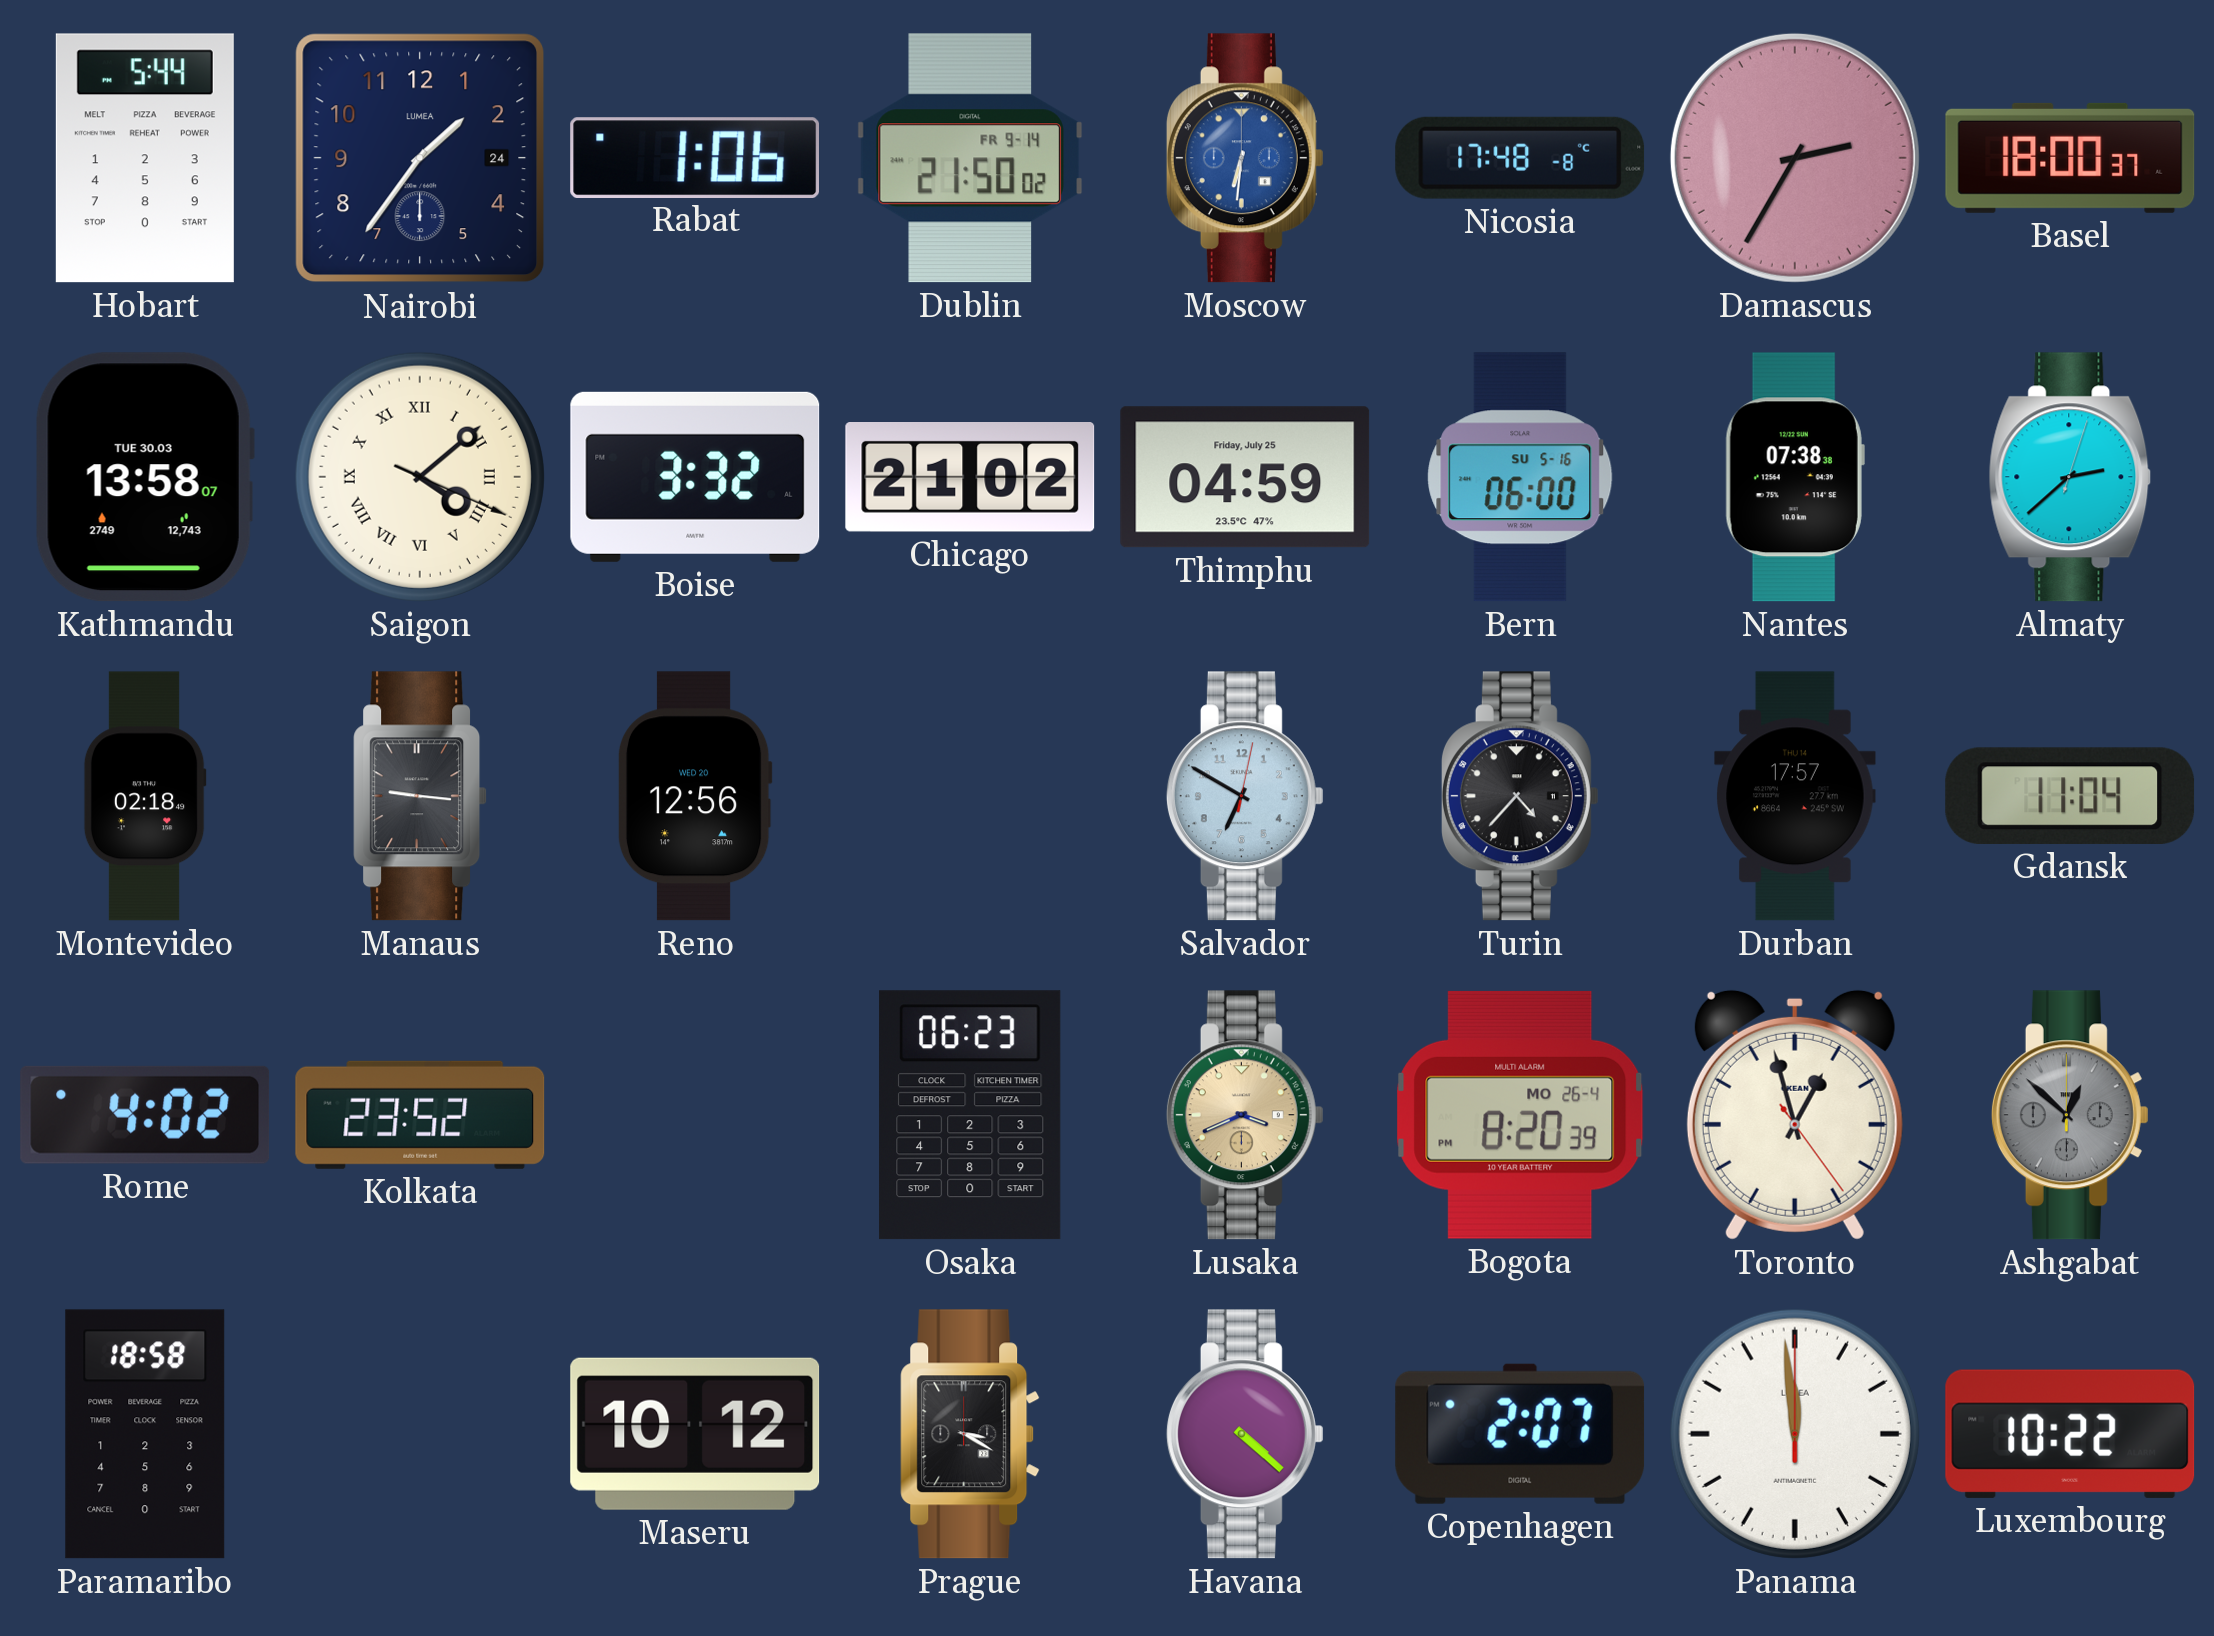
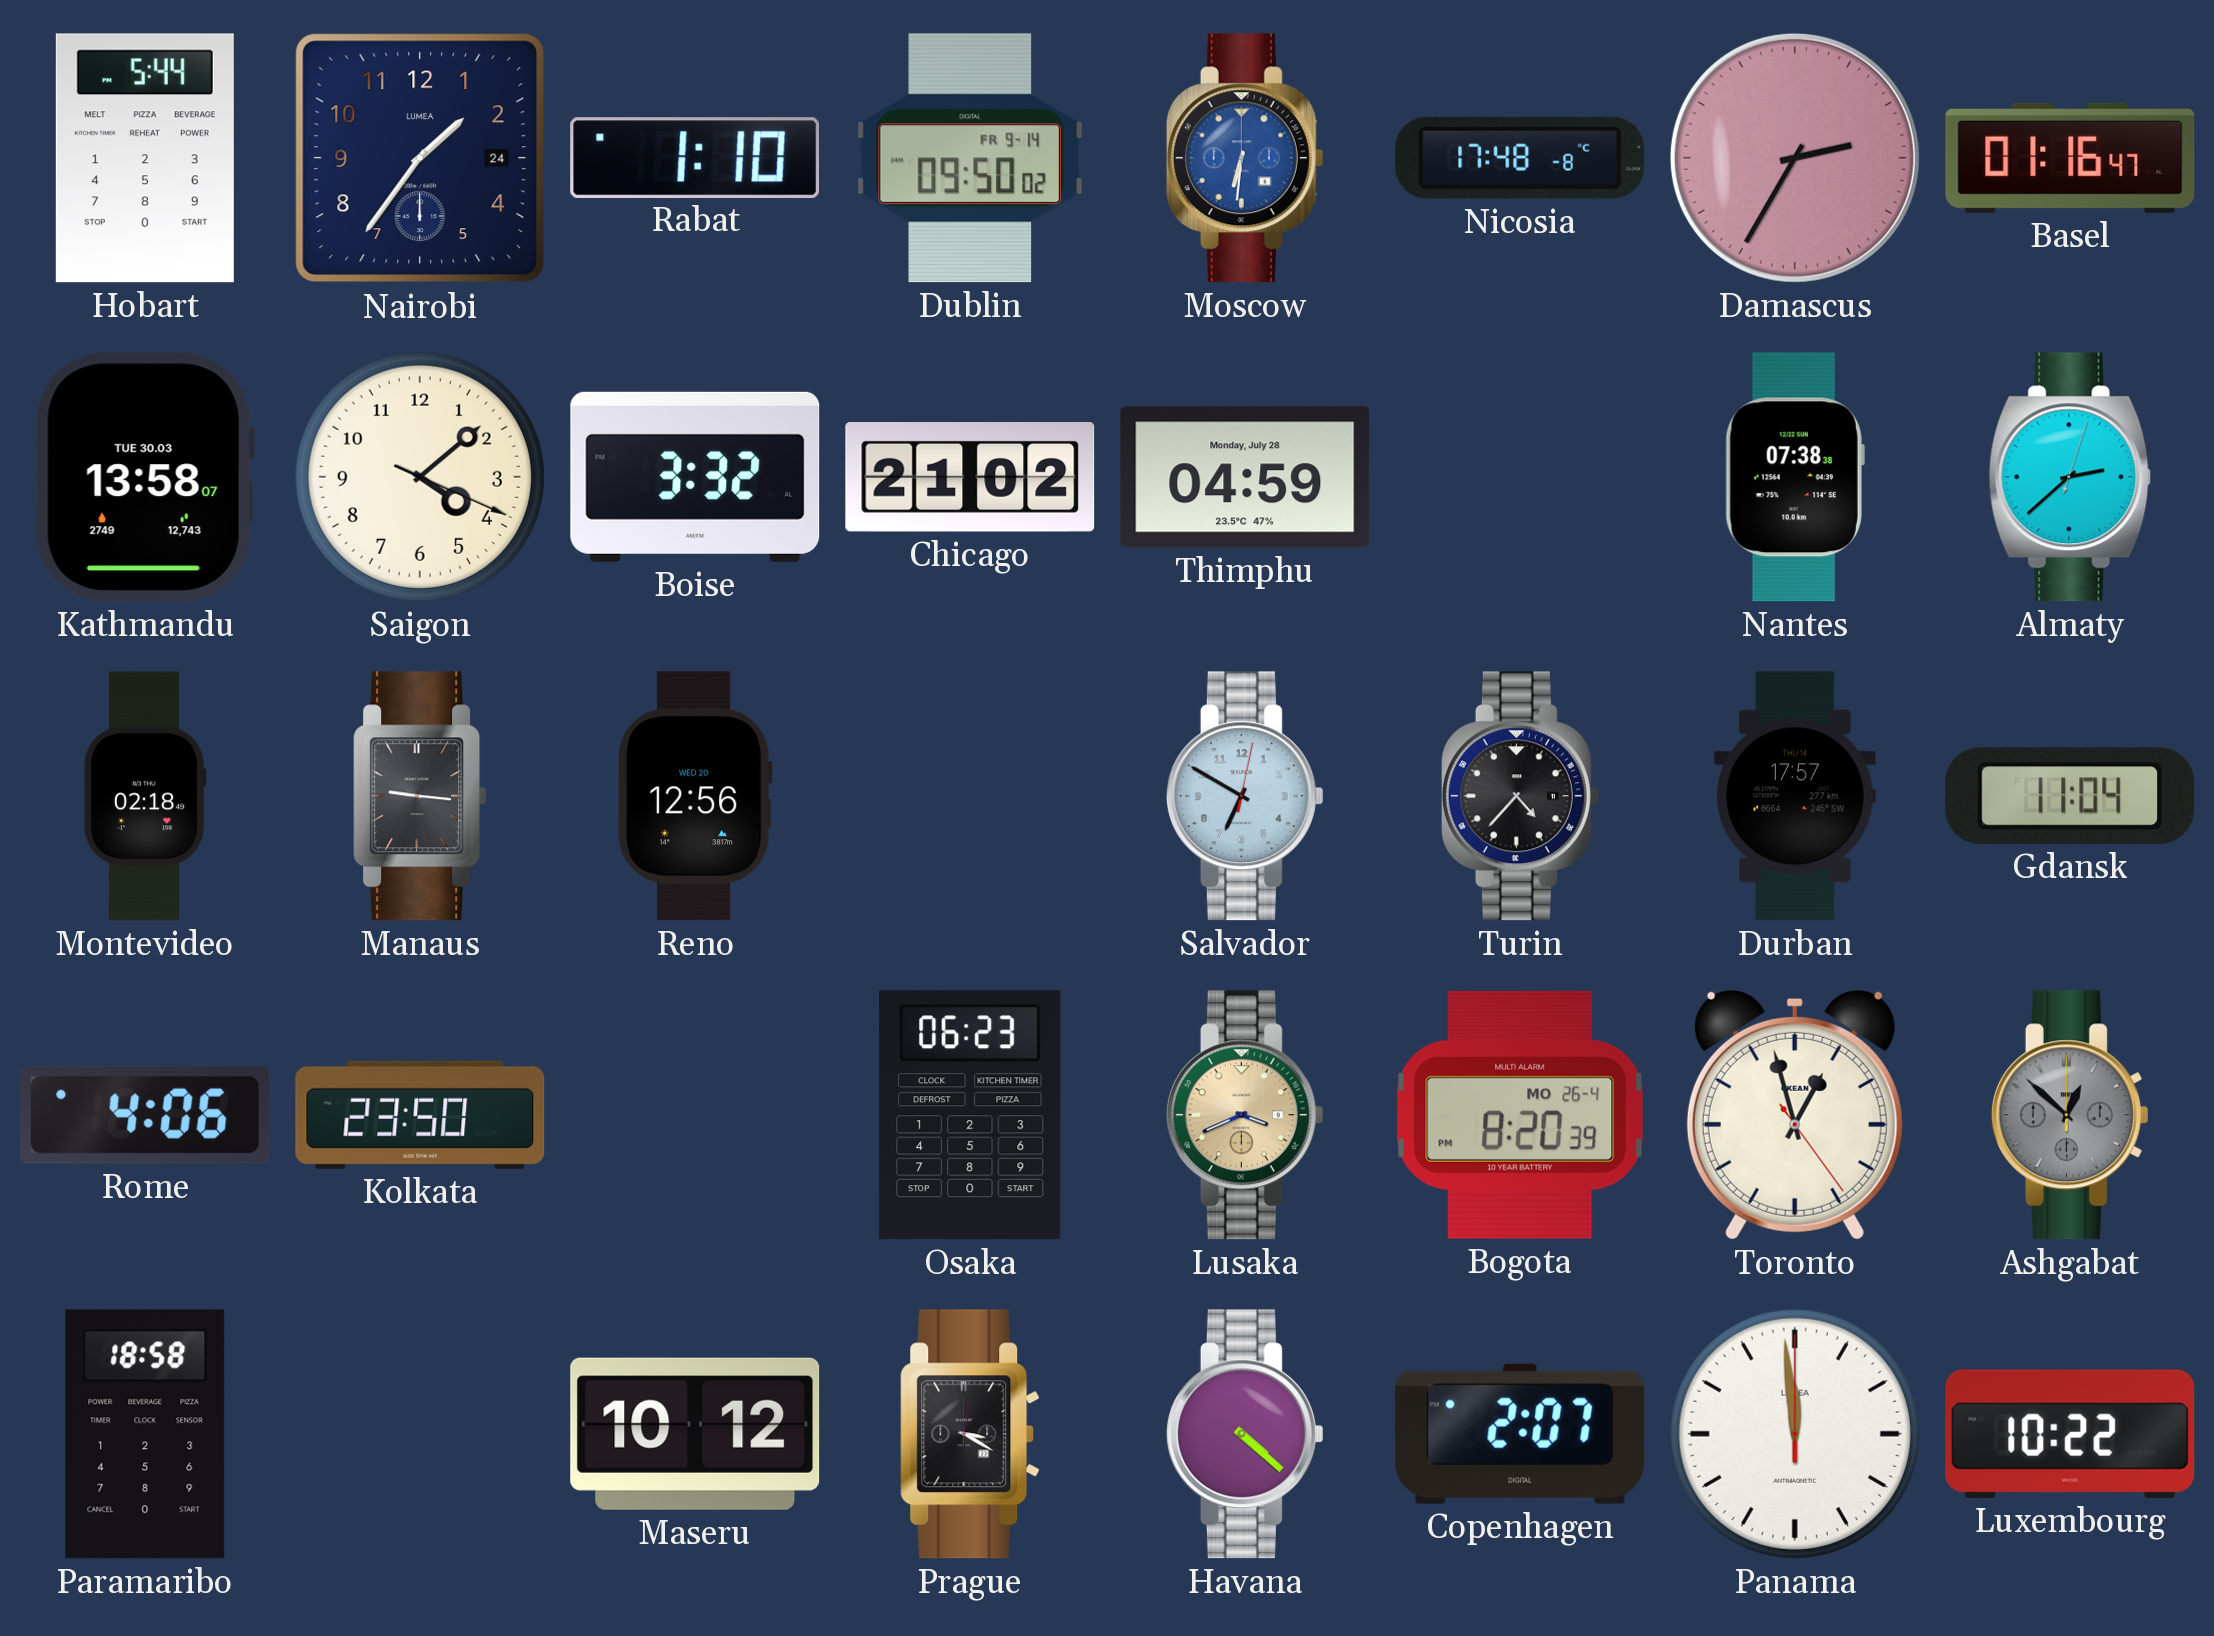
Rabat: 1:06 -> 1:10
Dublin: 21:50 -> 09:50
Basel: 18:00 -> 01:16
Saigon numerals: Roman -> Arabic
Thimphu date: Friday, July 25 -> Monday, July 28
Bern: 06:00 -> none
Rome: 4:02 -> 4:06
Kolkata: 23:52 -> 23:50
